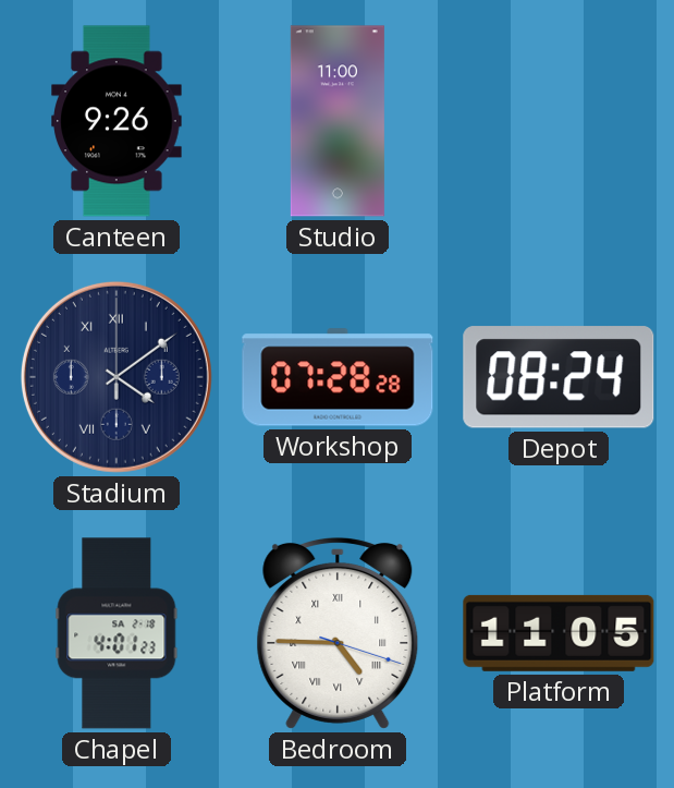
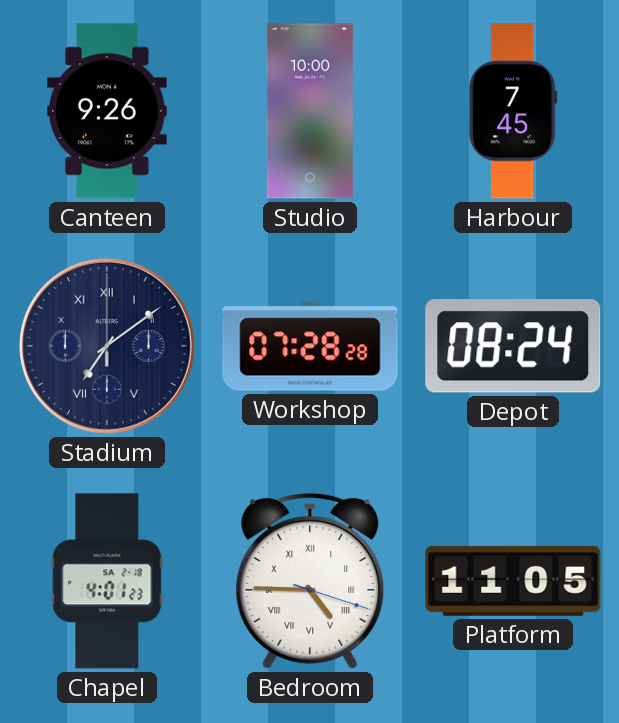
Studio: 11:00 -> 10:00
Harbour: none -> 7:45
Stadium: 4:09 -> 7:09
